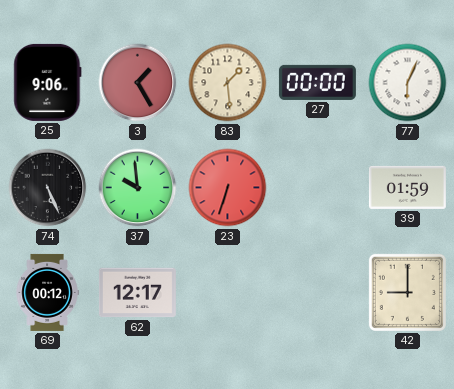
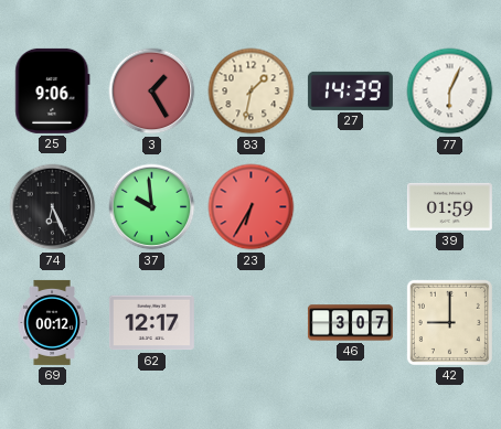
83: 1:29 -> 1:32
27: 00:00 -> 14:39
74: 5:26 -> 6:26
23: 6:33 -> 6:35
46: none -> 3:07
